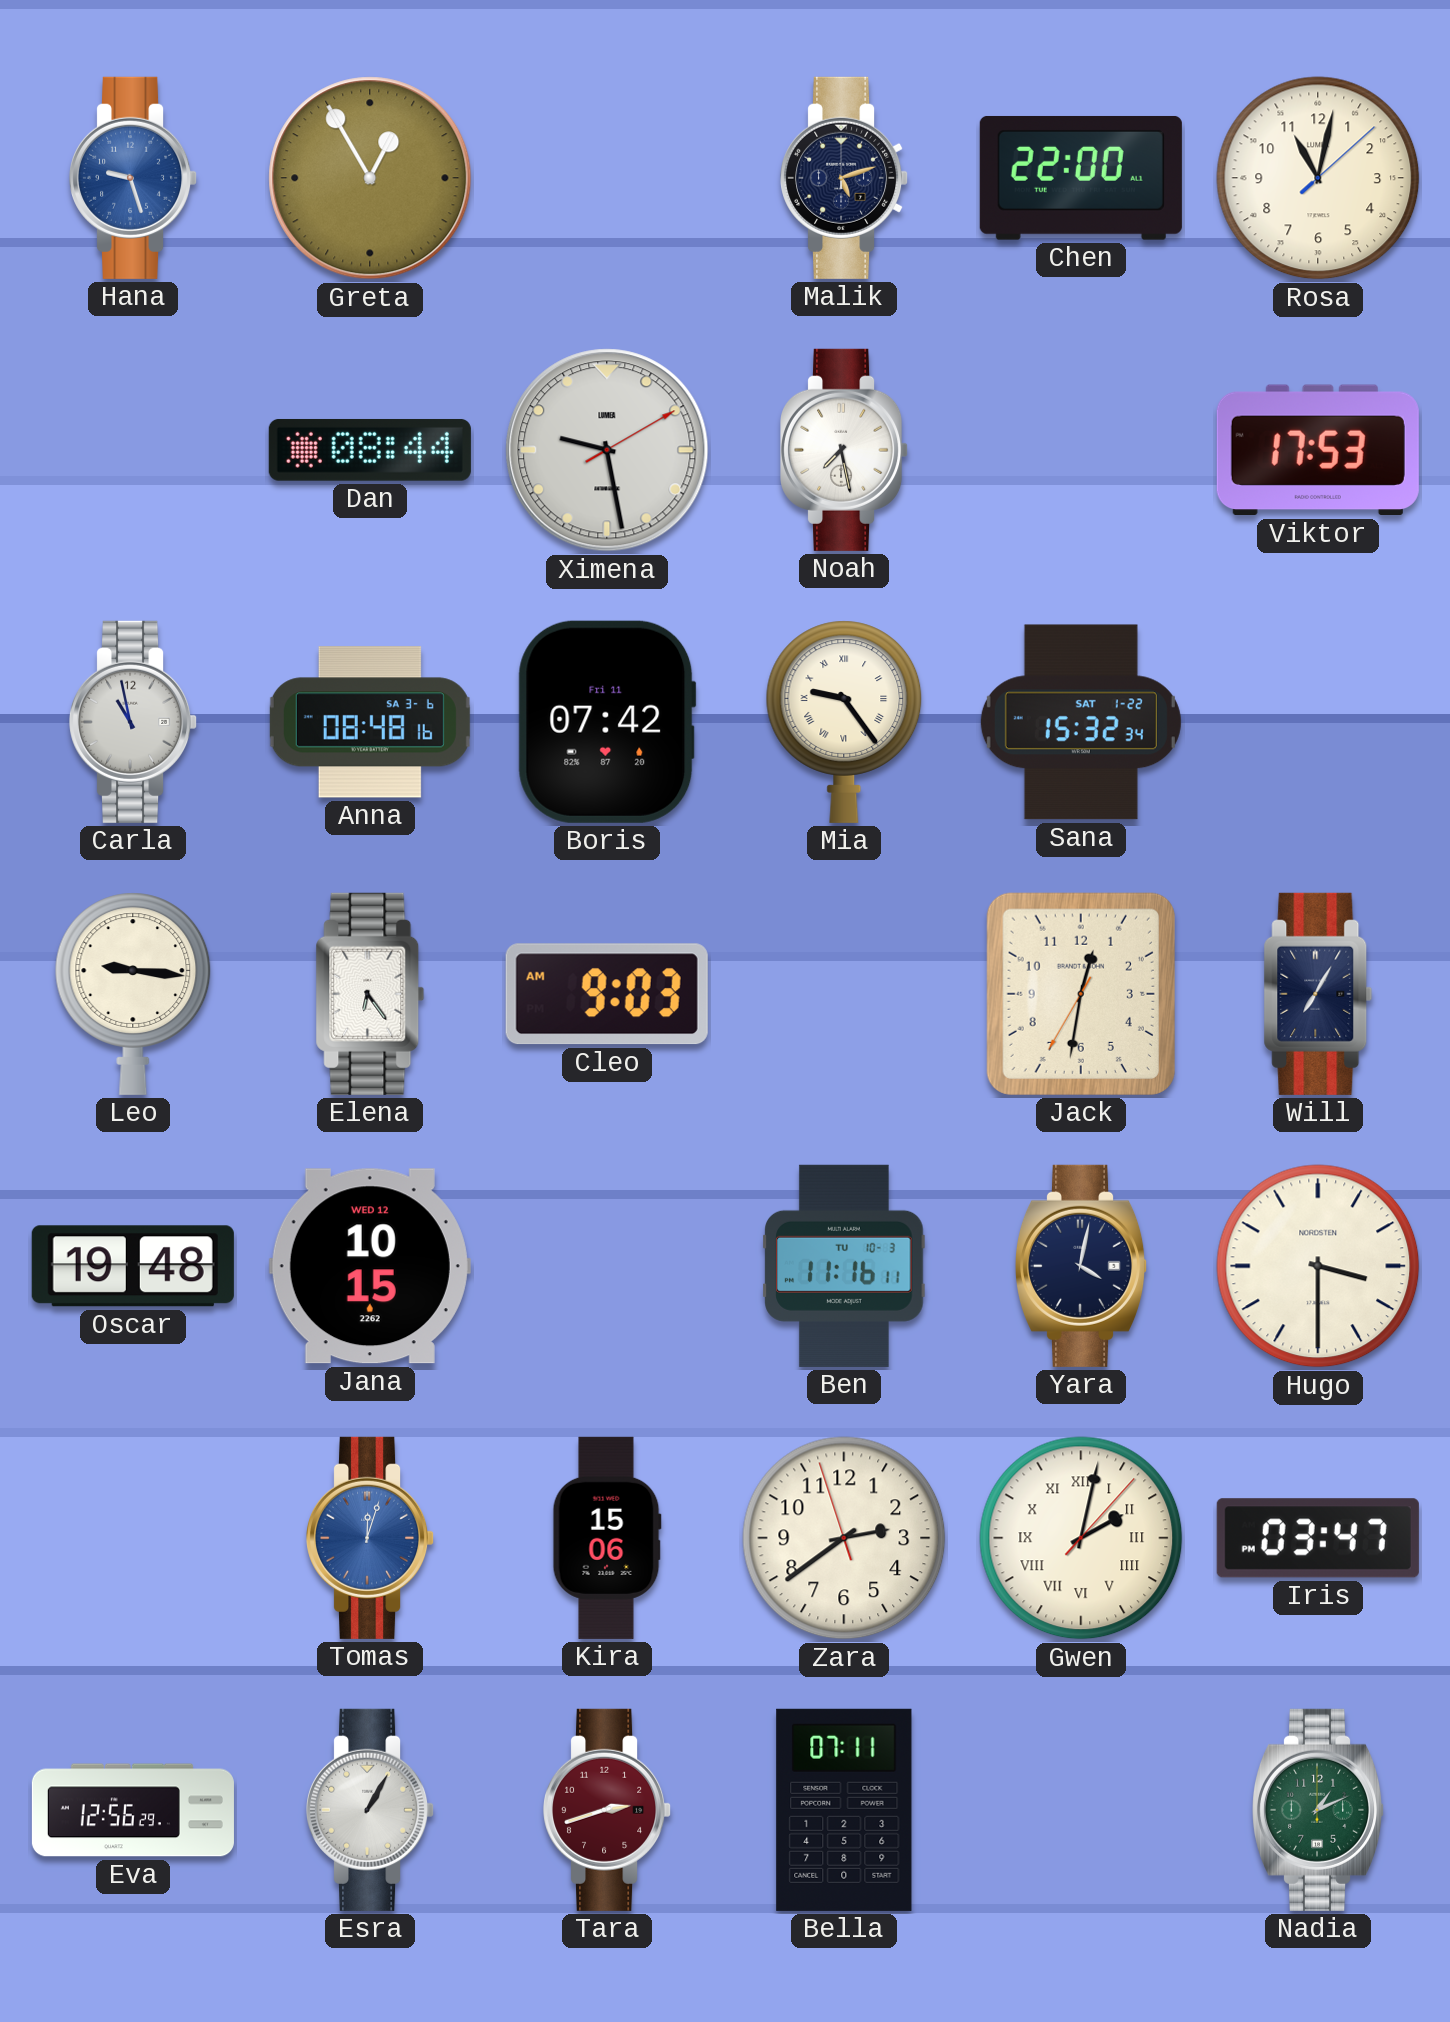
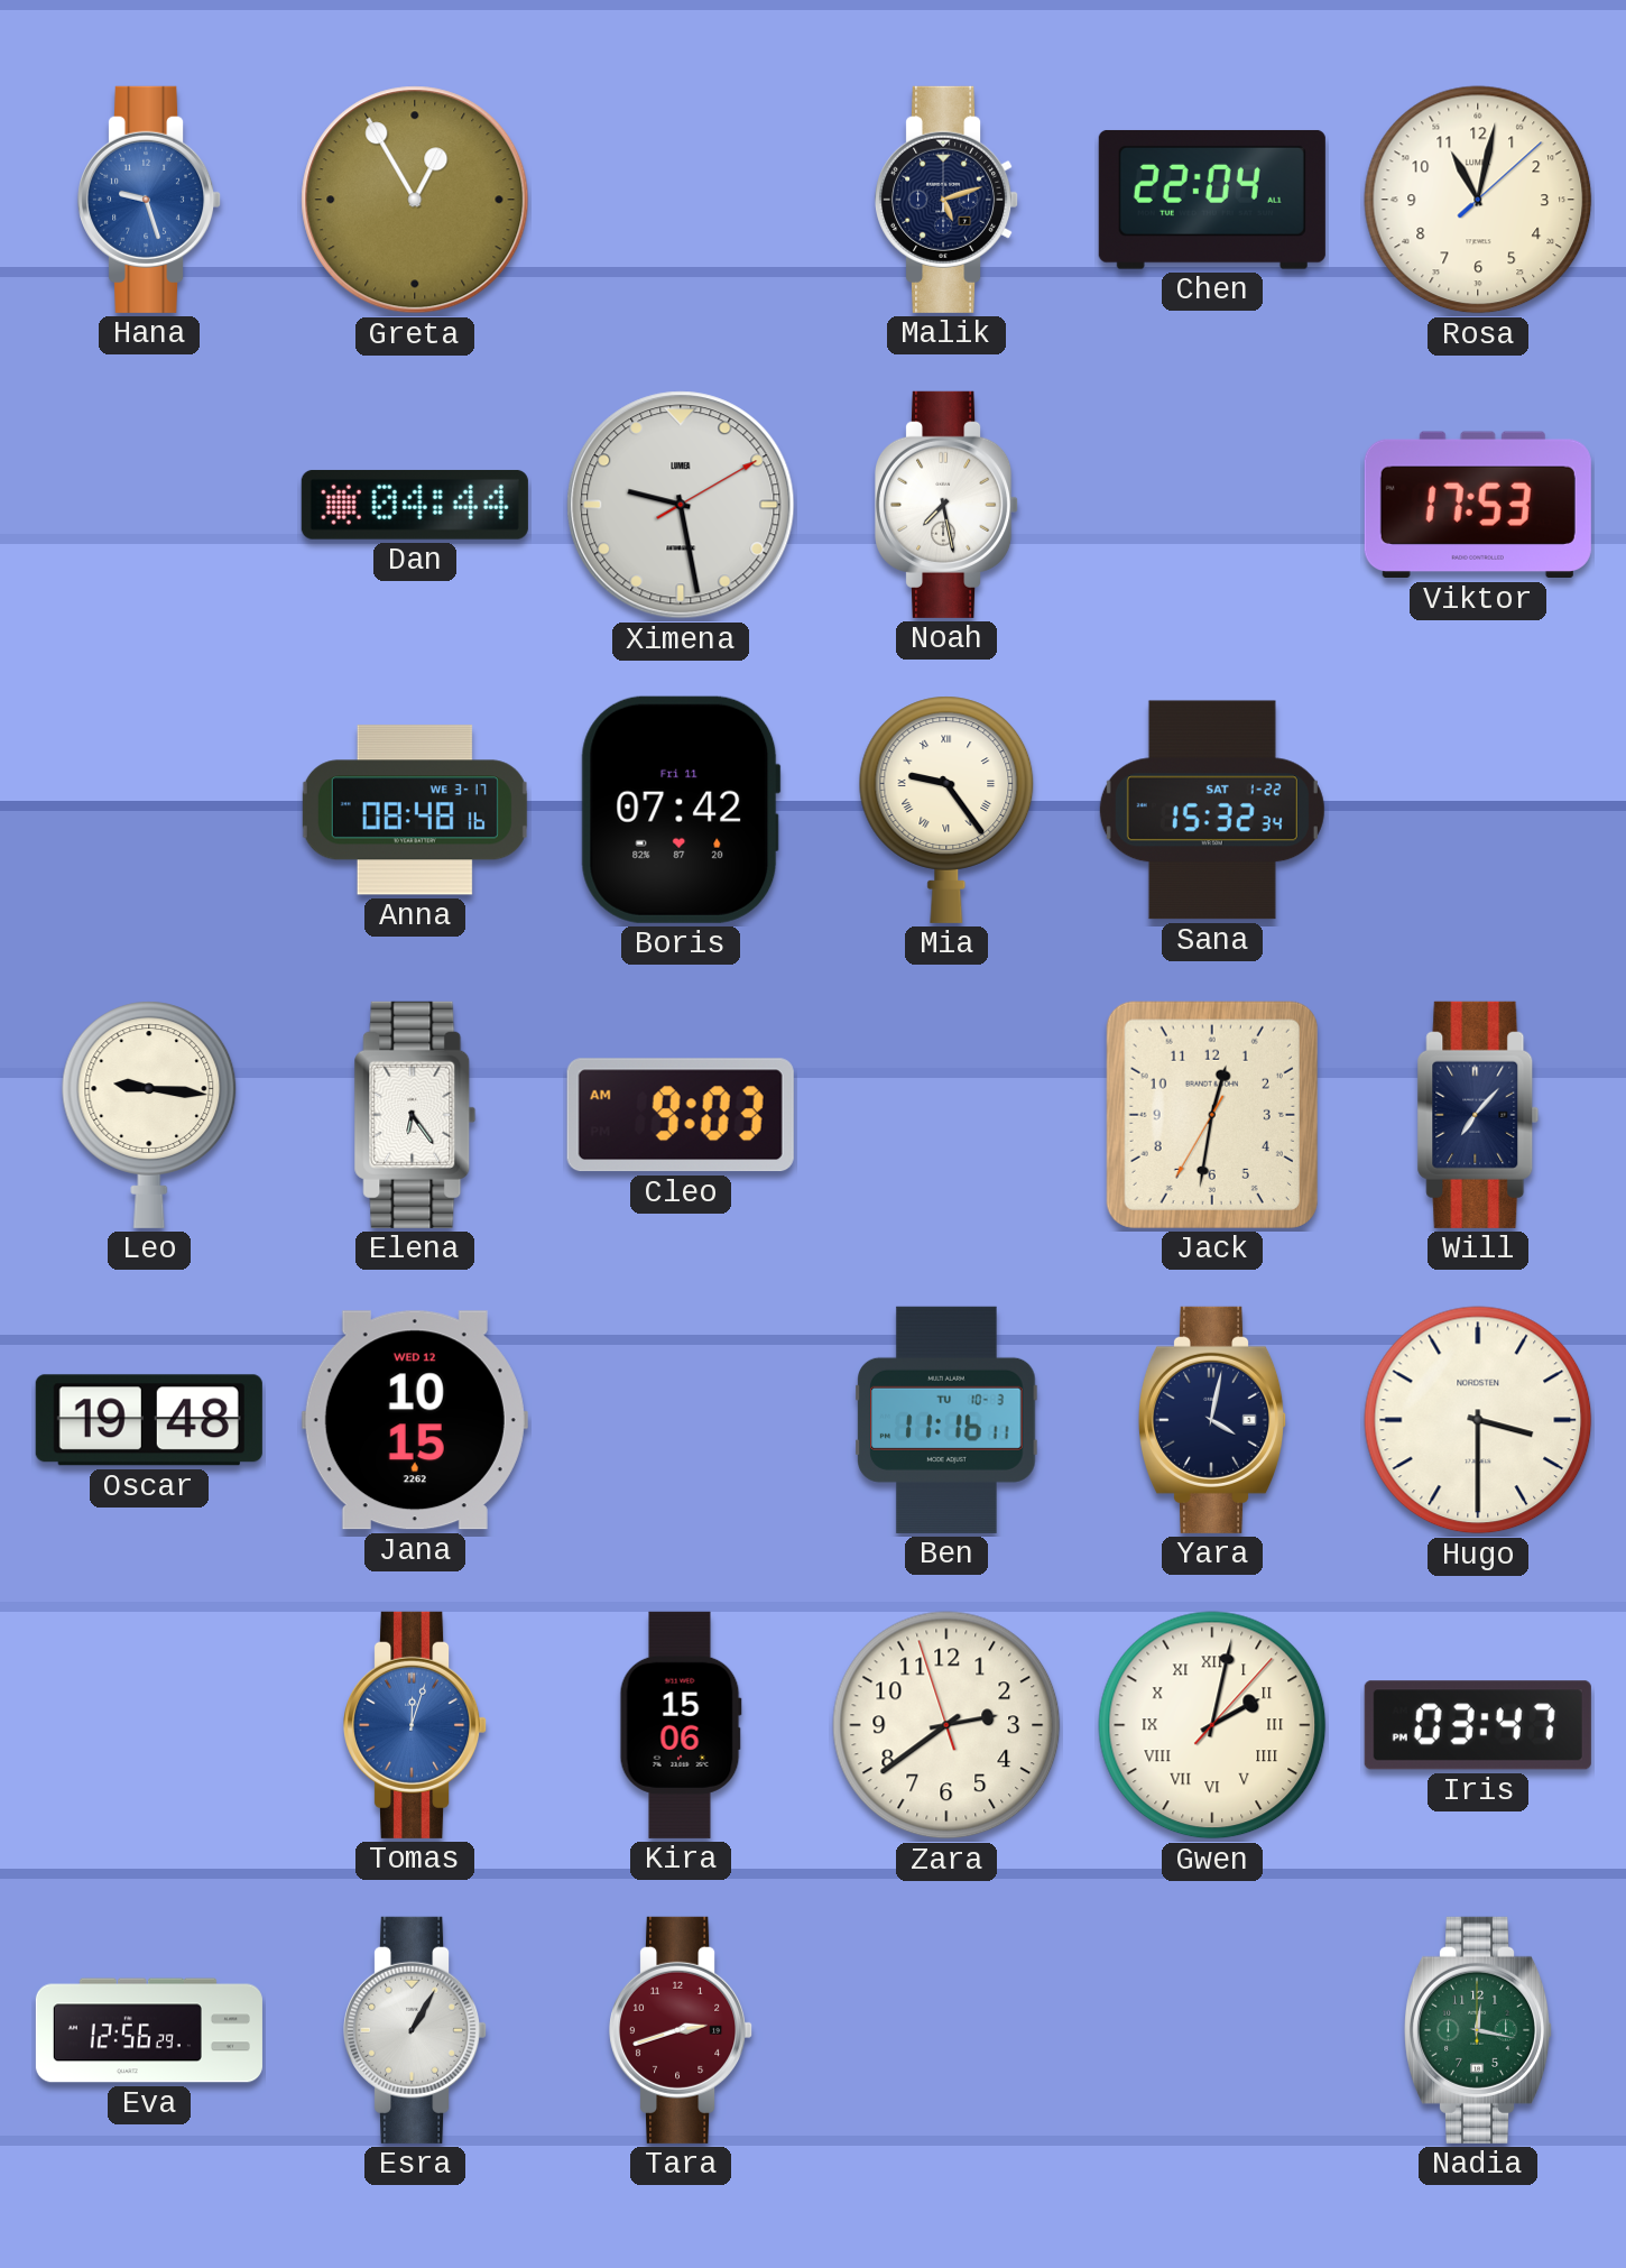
Chen: 22:00 -> 22:04
Dan: 08:44 -> 04:44
Carla: 10:58 -> none
Anna date: SA 3-6 -> WE 3-17
Will: 7:05 -> 7:07
Bella: 07:11 -> none
Nadia: 1:11 -> 12:17
